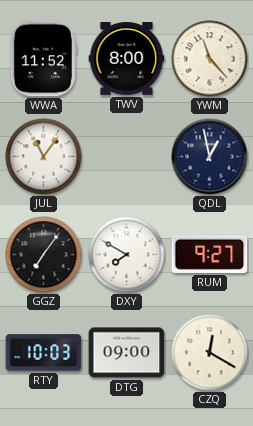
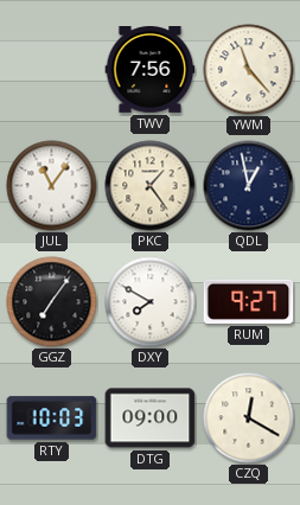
WWA: 11:52 -> none
TWV: 8:00 -> 7:56
PKC: none -> 1:24
